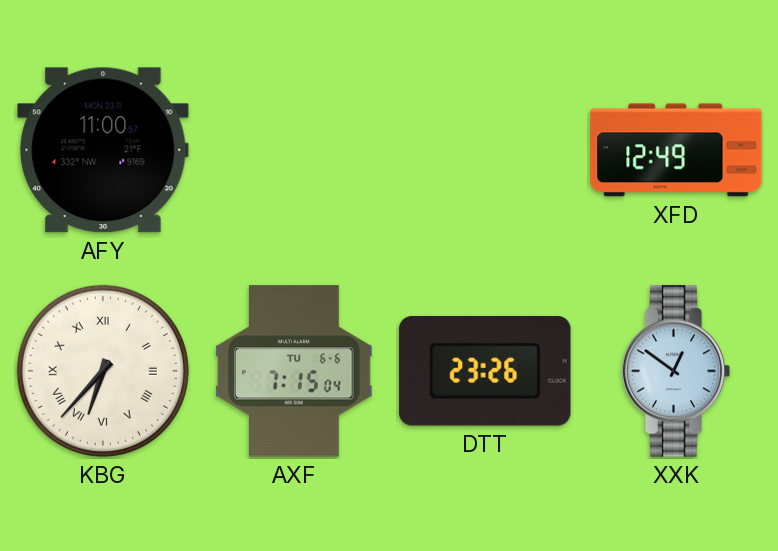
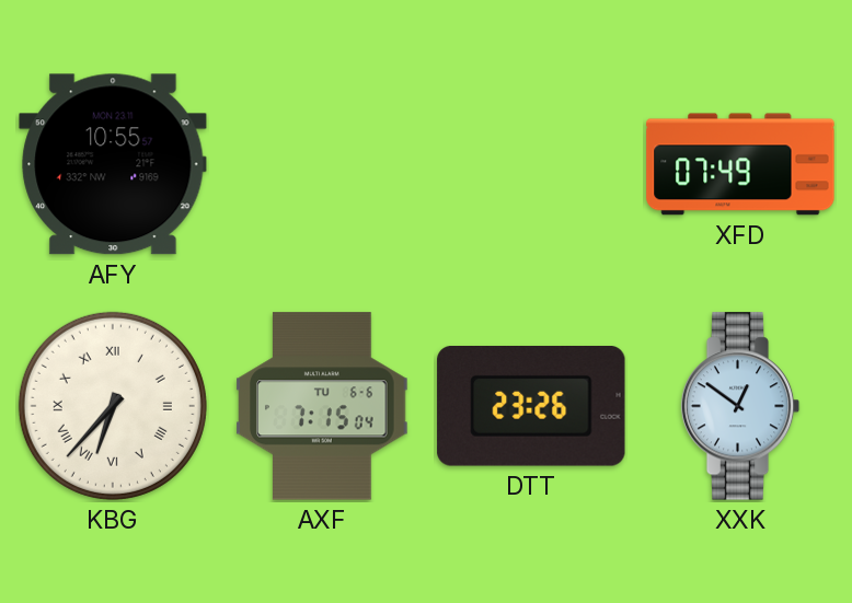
AFY: 11:00 -> 10:55
XFD: 12:49 -> 07:49
